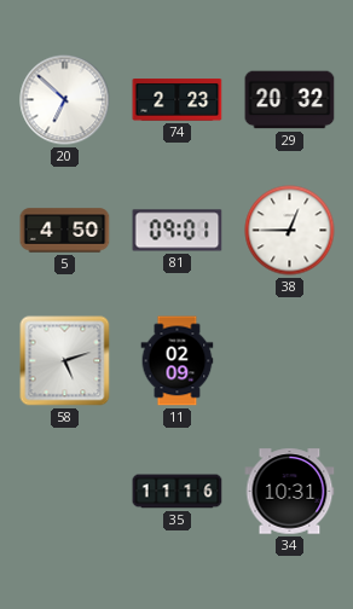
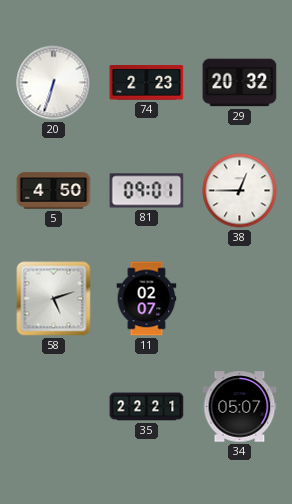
20: 6:52 -> 6:33
11: 02:09 -> 02:07
35: 11:16 -> 22:21
34: 10:31 -> 05:07
